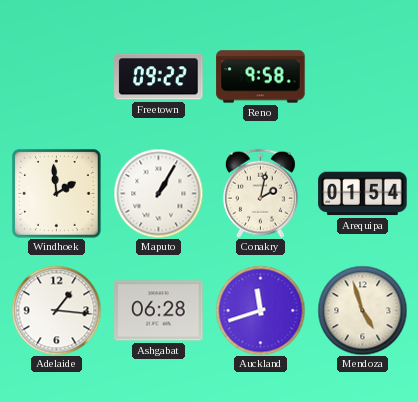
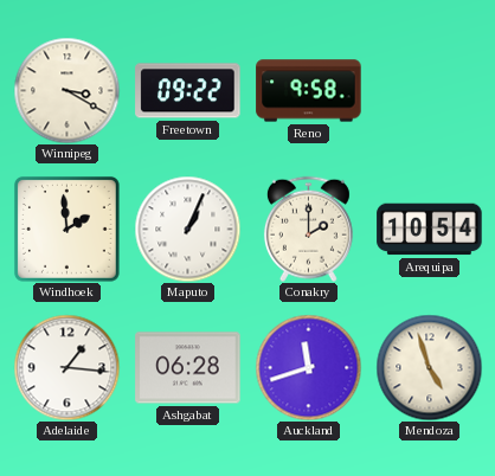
Winnipeg: none -> 3:20
Maputo: 1:05 -> 1:04
Conakry: 2:02 -> 2:00
Arequipa: 01:54 -> 10:54
